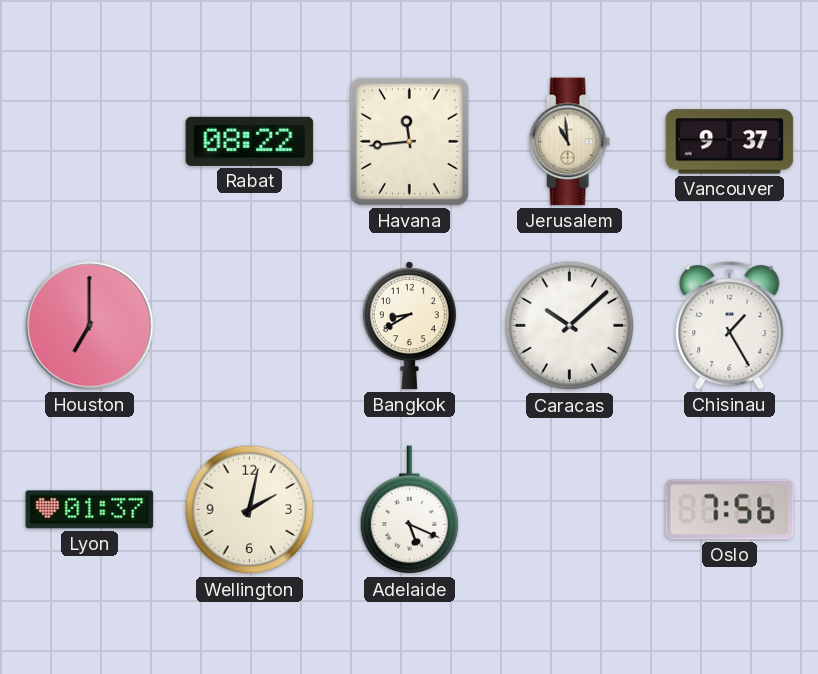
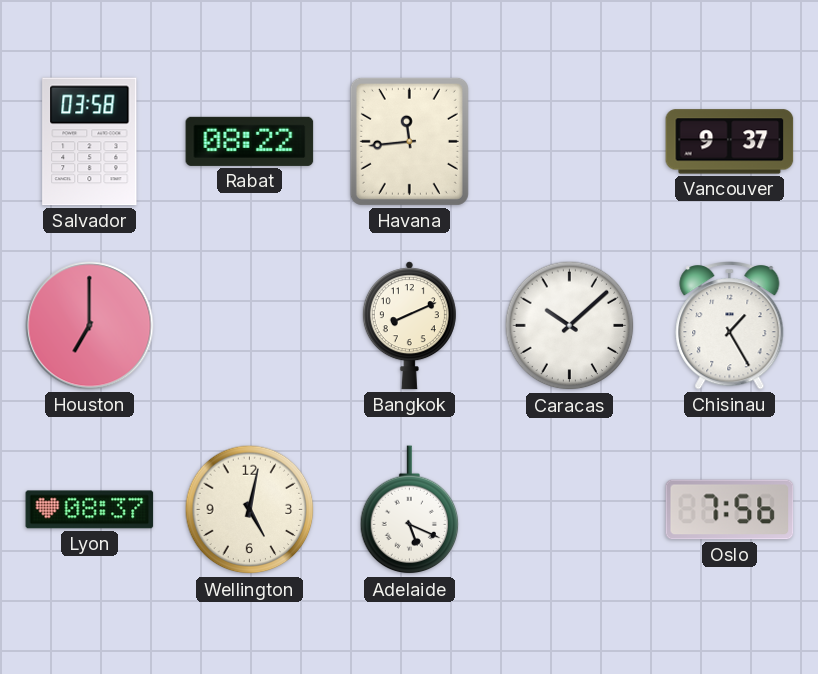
Salvador: none -> 03:58
Jerusalem: 10:59 -> none
Bangkok: 8:40 -> 8:11
Lyon: 01:37 -> 08:37
Wellington: 2:02 -> 5:02
